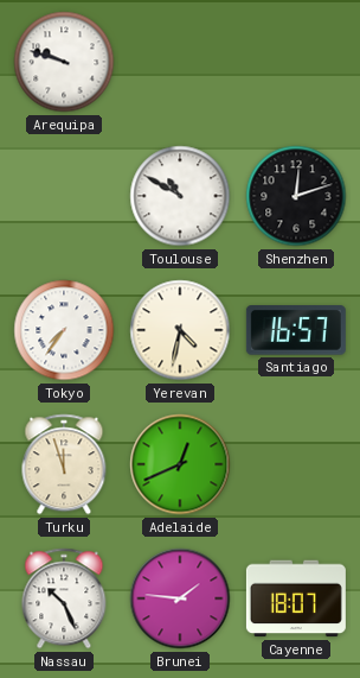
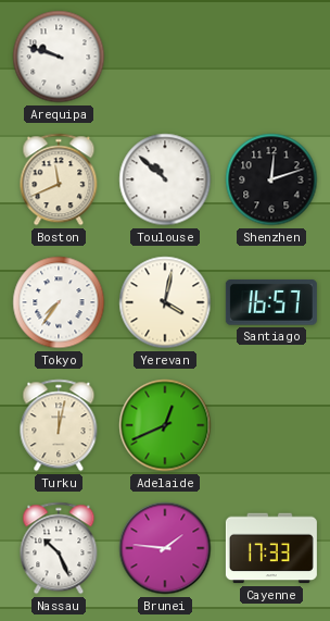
Boston: none -> 11:41
Toulouse: 10:50 -> 10:52
Yerevan: 4:32 -> 4:02
Turku: 11:57 -> 12:02
Cayenne: 18:07 -> 17:33
